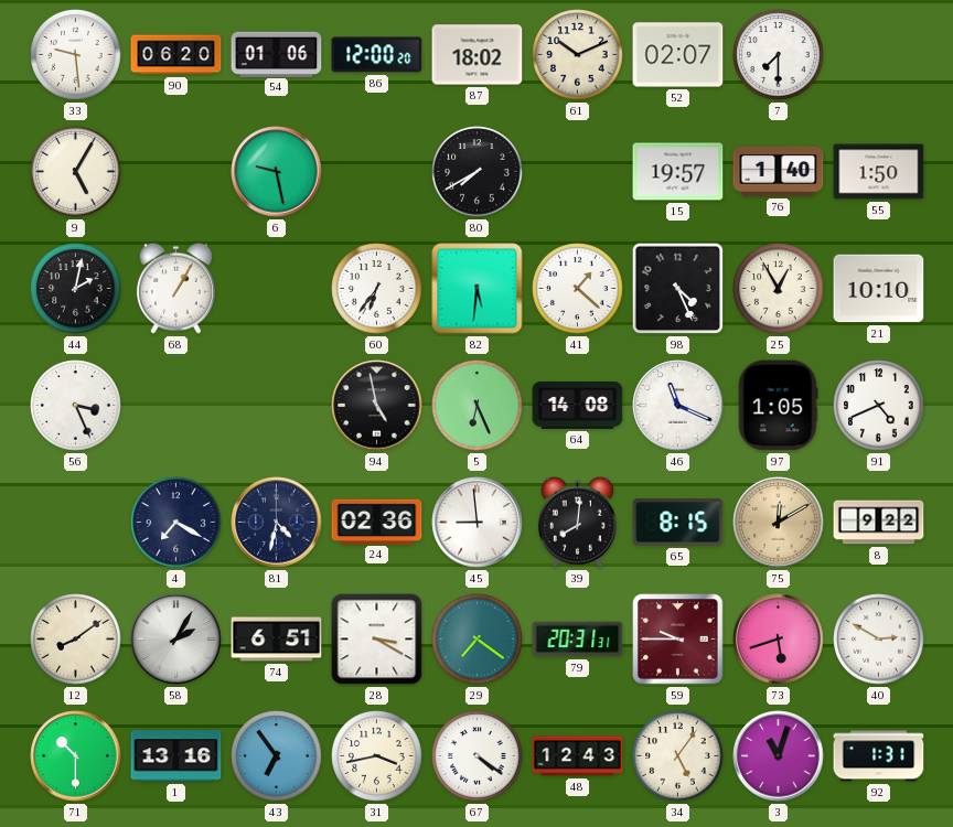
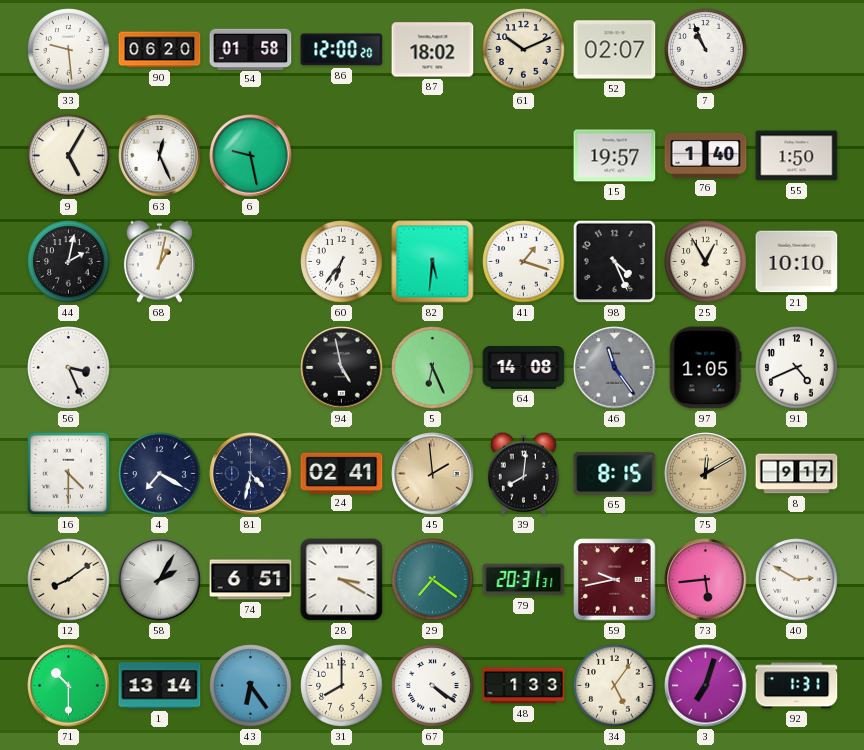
54: 01:06 -> 01:58
7: 7:30 -> 10:56
63: none -> 12:26
80: 7:40 -> none
68: 1:05 -> 1:02
41: 1:22 -> 1:18
46: 11:19 -> 11:24
46 dial: white -> grey
16: none -> 4:30
24: 02:36 -> 02:41
45: 8:59 -> 1:59
45 dial: white -> champagne
8: 9:22 -> 9:17
59: 9:45 -> 9:43
73: 5:42 -> 5:44
1: 13:16 -> 13:14
43: 6:54 -> 6:24
31: 3:43 -> 8:00
48: 12:43 -> 1:33
3: 11:03 -> 7:03
